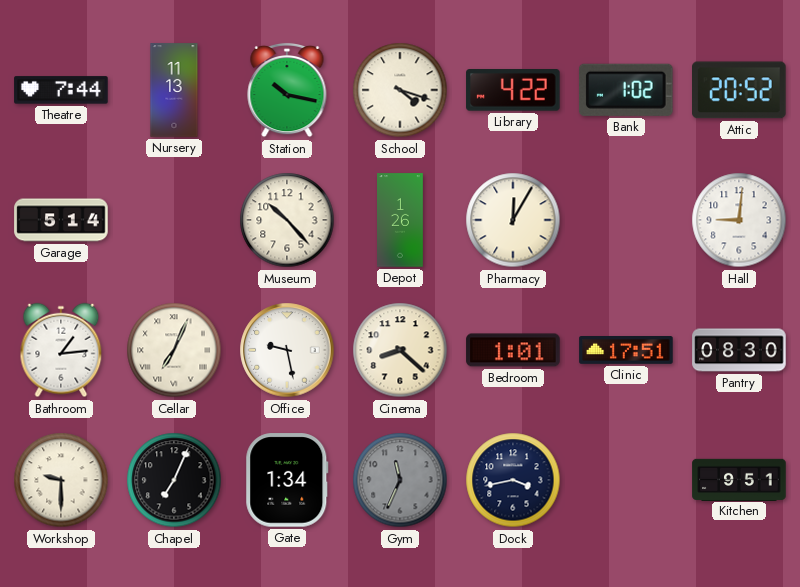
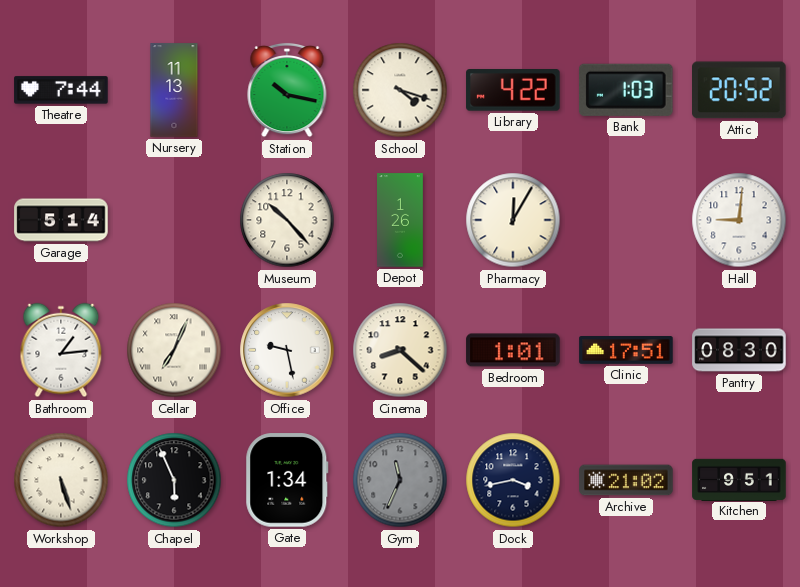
Bank: 1:02 -> 1:03
Workshop: 9:30 -> 5:27
Chapel: 7:04 -> 5:56
Archive: none -> 21:02
